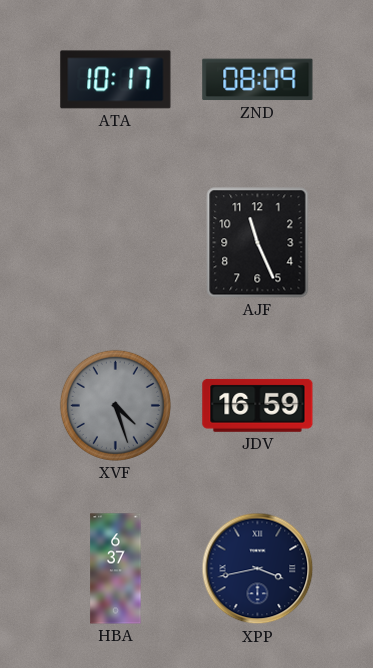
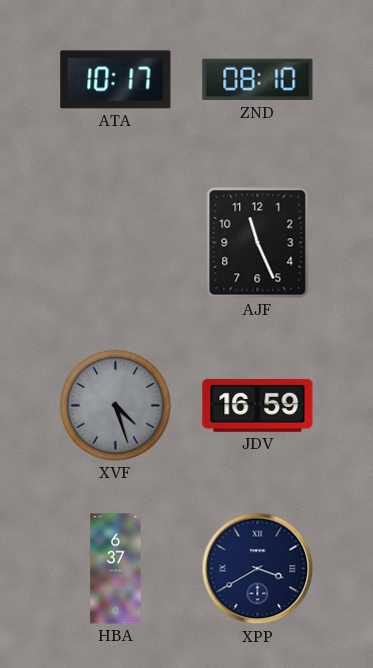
ZND: 08:09 -> 08:10
XPP: 3:43 -> 3:40
